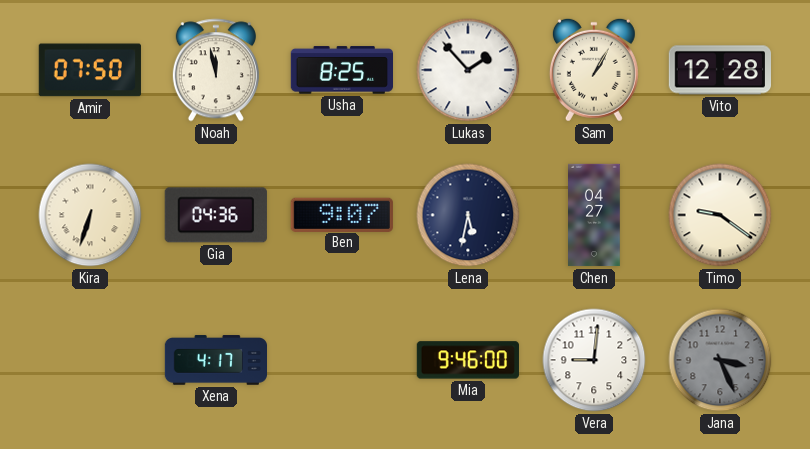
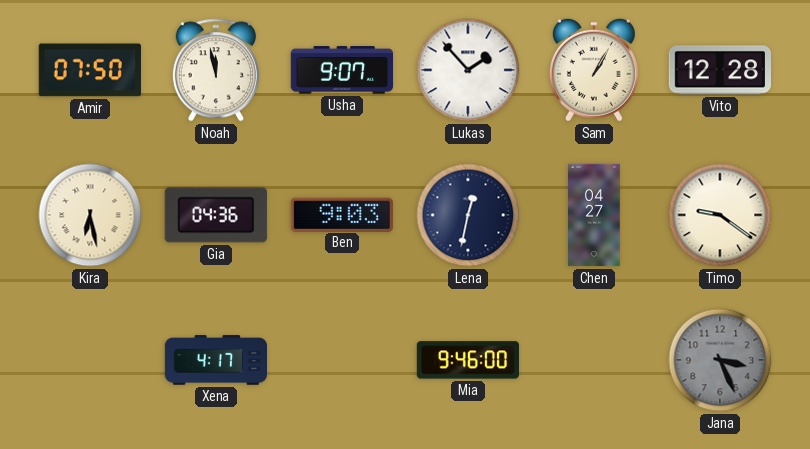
Usha: 8:25 -> 9:07
Kira: 6:33 -> 6:28
Ben: 9:07 -> 9:03
Lena: 5:32 -> 12:32
Vera: 9:01 -> none
